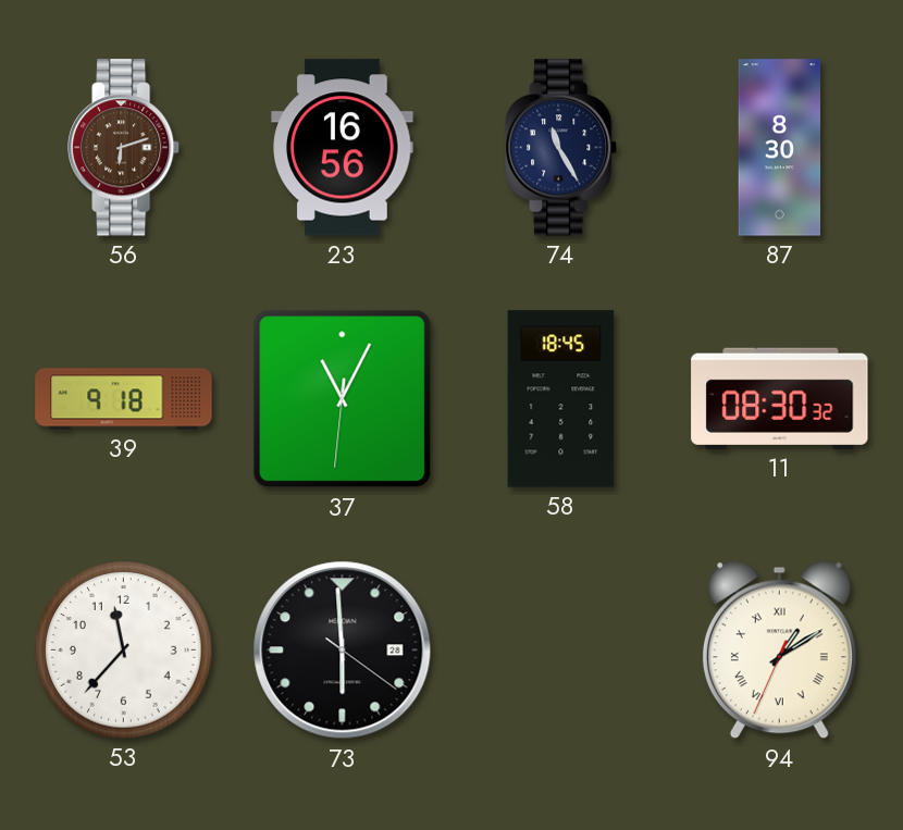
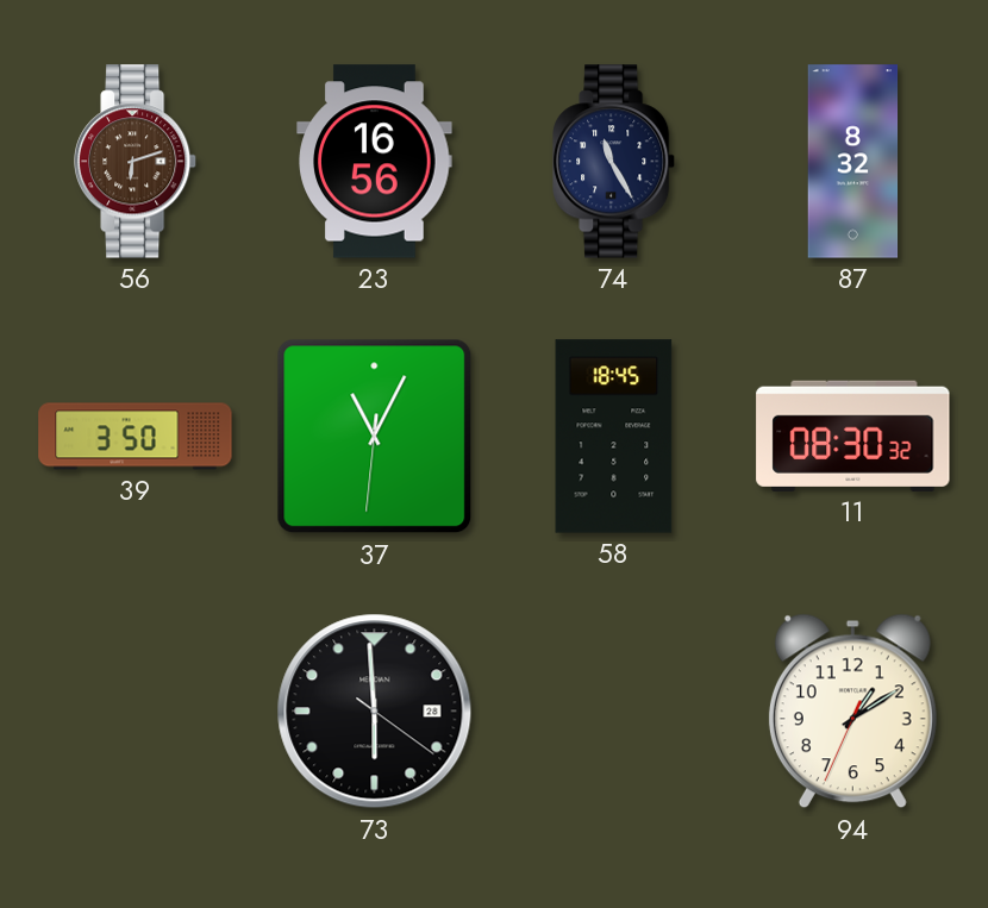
87: 8:30 -> 8:32
39: 9:18 -> 3:50
53: 11:37 -> none
94 numerals: Roman -> Arabic
